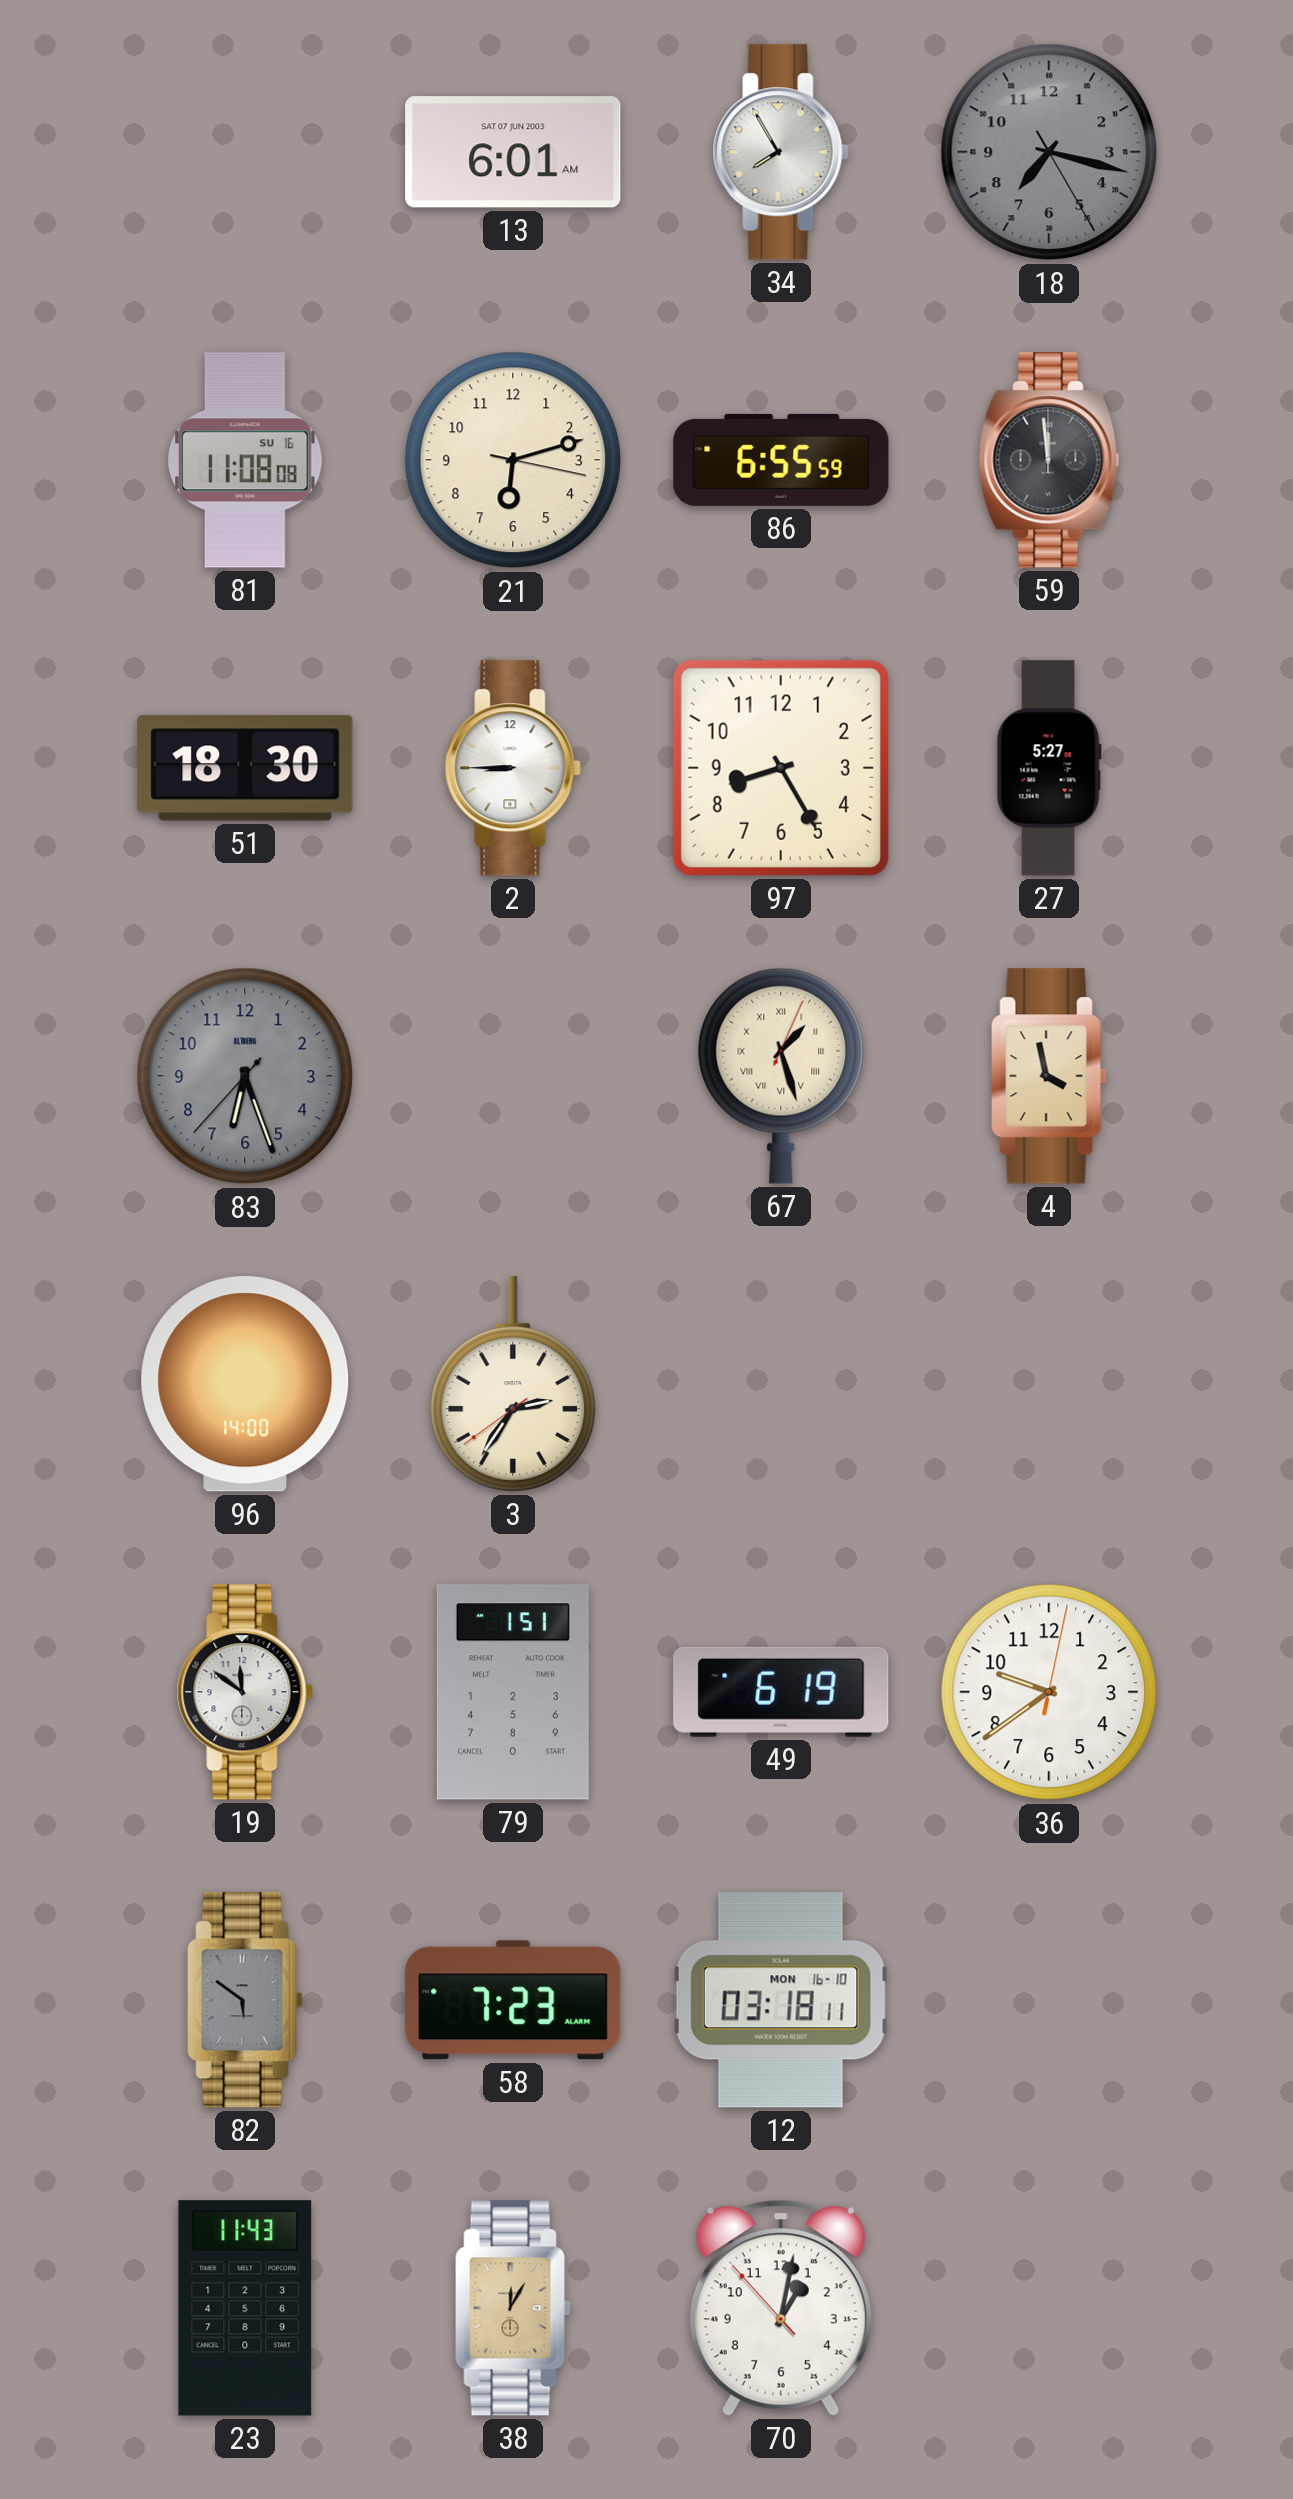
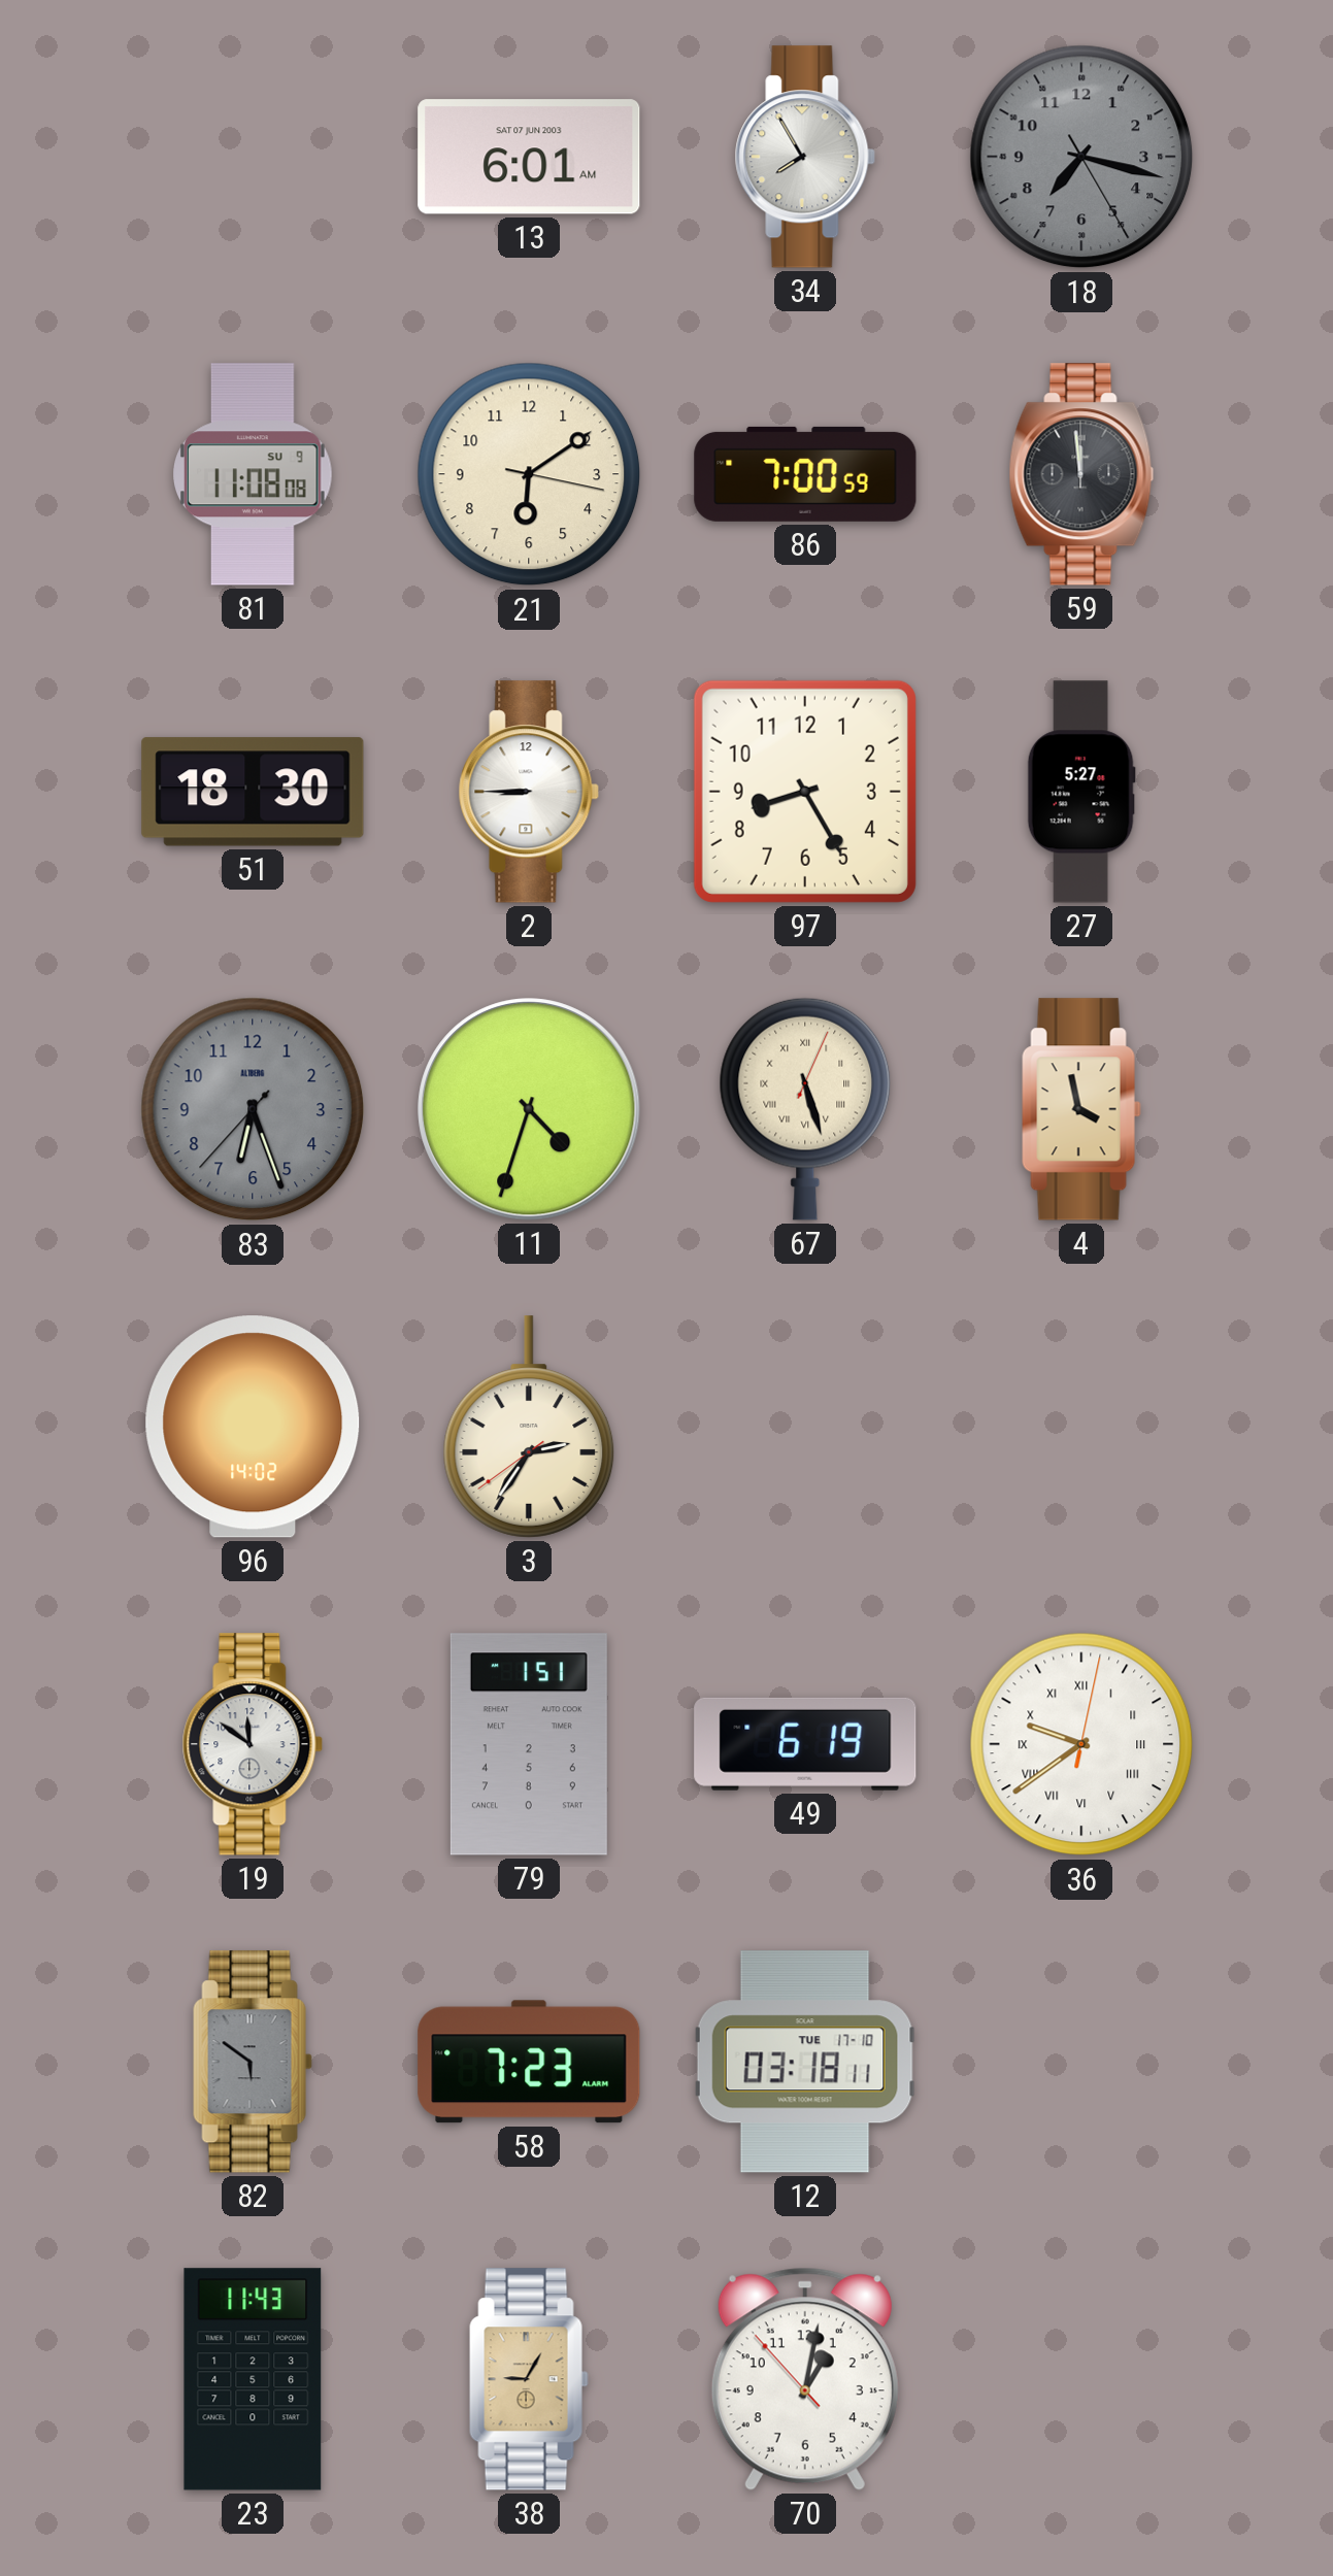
81 date: SU 16 -> SU 9
21: 6:12 -> 6:09
86: 6:55 -> 7:00
11: none -> 4:33
67: 1:27 -> 5:27
96: 14:00 -> 14:02
36 numerals: Arabic -> Roman
12 date: MON 16-10 -> TUE 17-10
38: 12:05 -> 9:05
